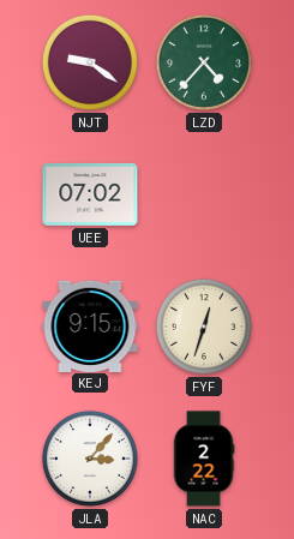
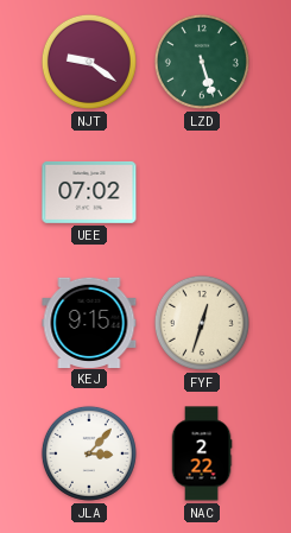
LZD: 4:37 -> 5:27
